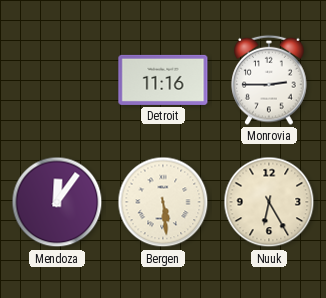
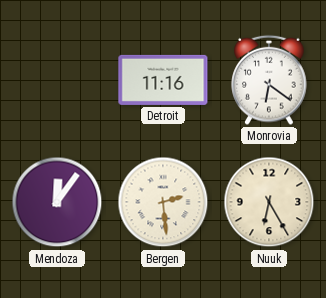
Monrovia: 2:45 -> 6:21
Bergen: 5:29 -> 2:29
